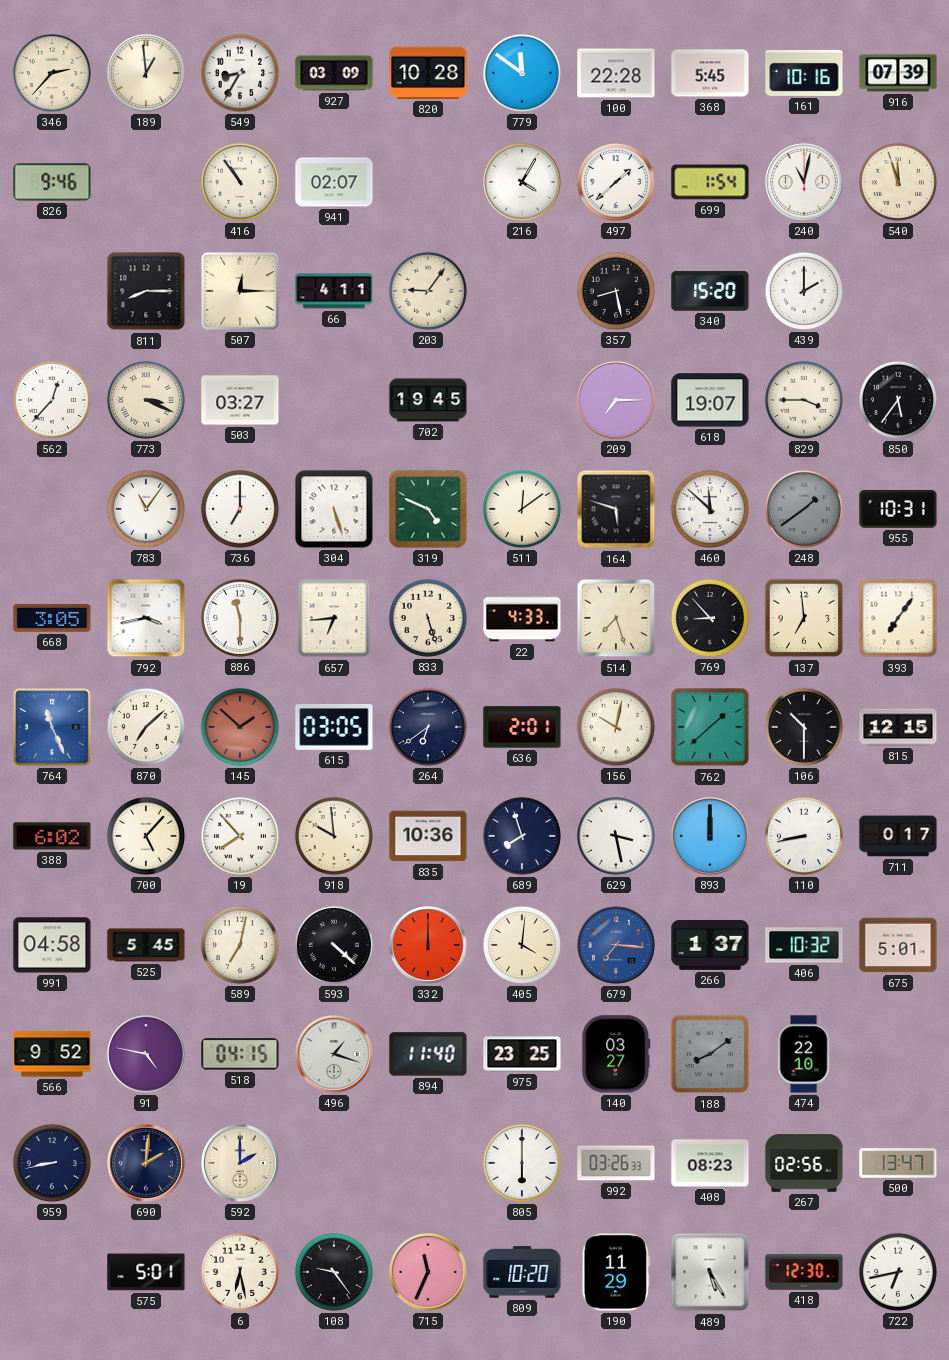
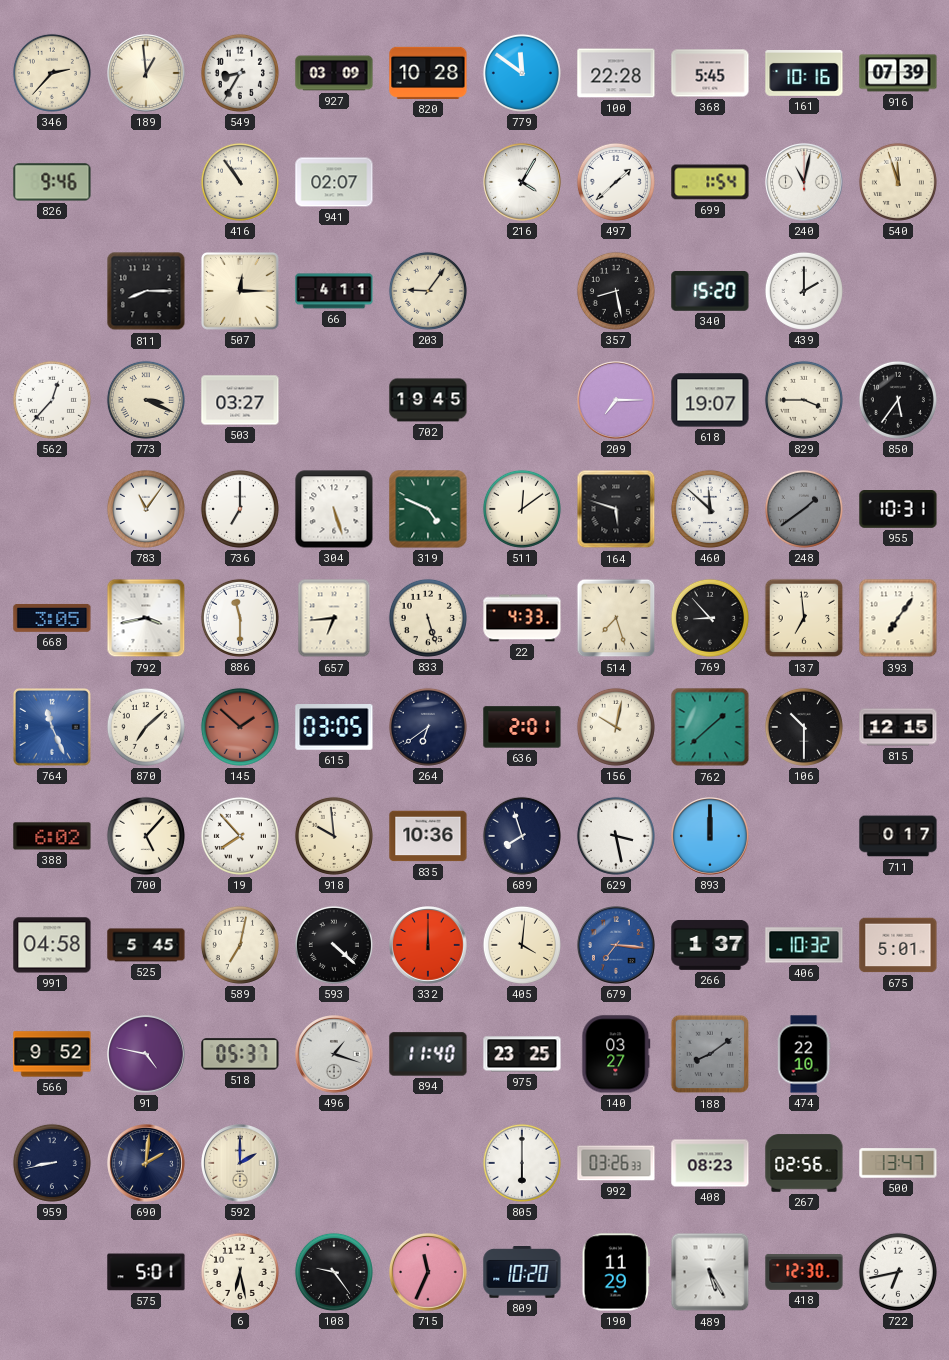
110: 8:43 -> none
518: 04:15 -> 05:37
